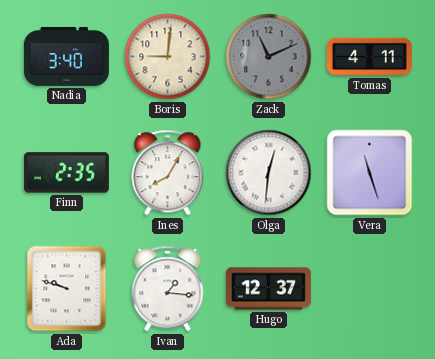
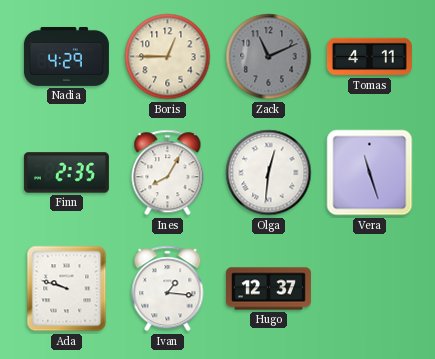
Nadia: 3:40 -> 4:29
Boris: 9:01 -> 12:45
